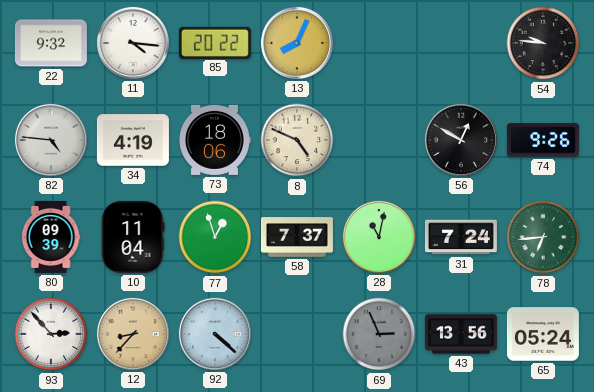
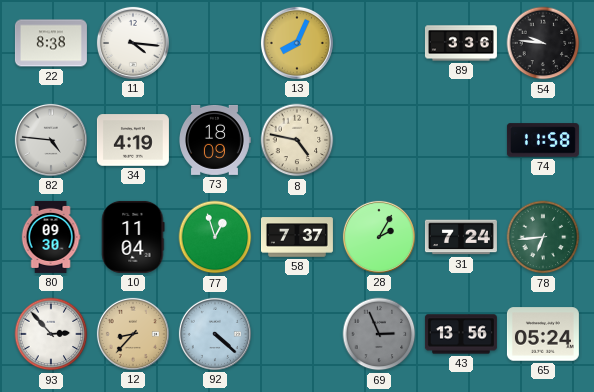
22: 9:32 -> 8:38
85: 20:22 -> none
89: none -> 3:36
73: 18:06 -> 18:09
8: 4:49 -> 4:47
56: 12:50 -> none
74: 9:26 -> 11:58
80: 09:39 -> 09:30
28: 11:02 -> 2:05
